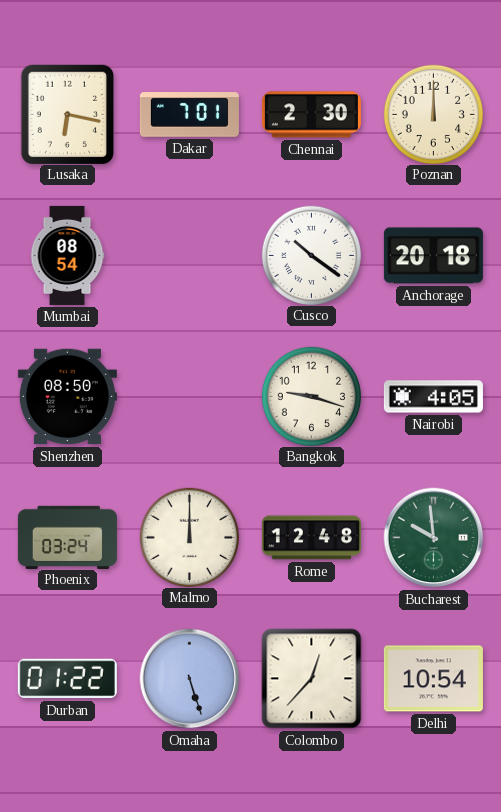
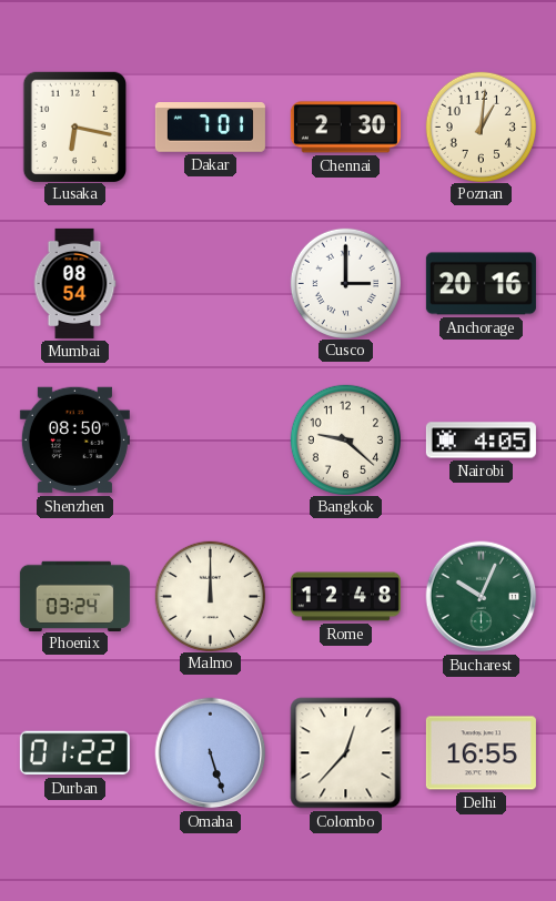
Poznan: 12:00 -> 1:01
Cusco: 10:21 -> 3:00
Anchorage: 20:18 -> 20:16
Bangkok: 9:18 -> 9:22
Bucharest: 9:59 -> 10:04
Delhi: 10:54 -> 16:55
